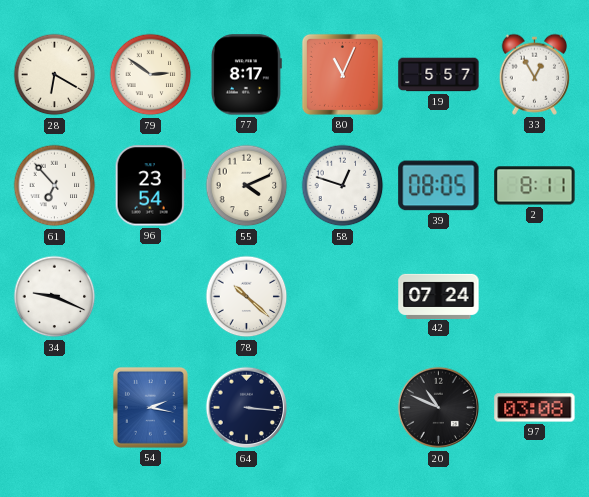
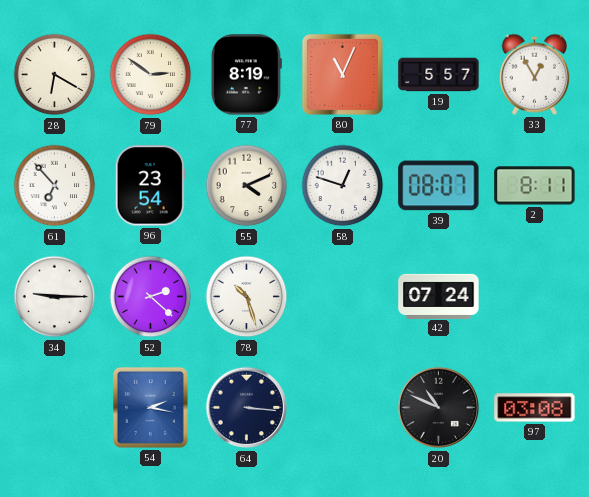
77: 8:17 -> 8:19
39: 08:05 -> 08:07
34: 9:19 -> 9:15
52: none -> 2:22
78: 10:22 -> 10:27
